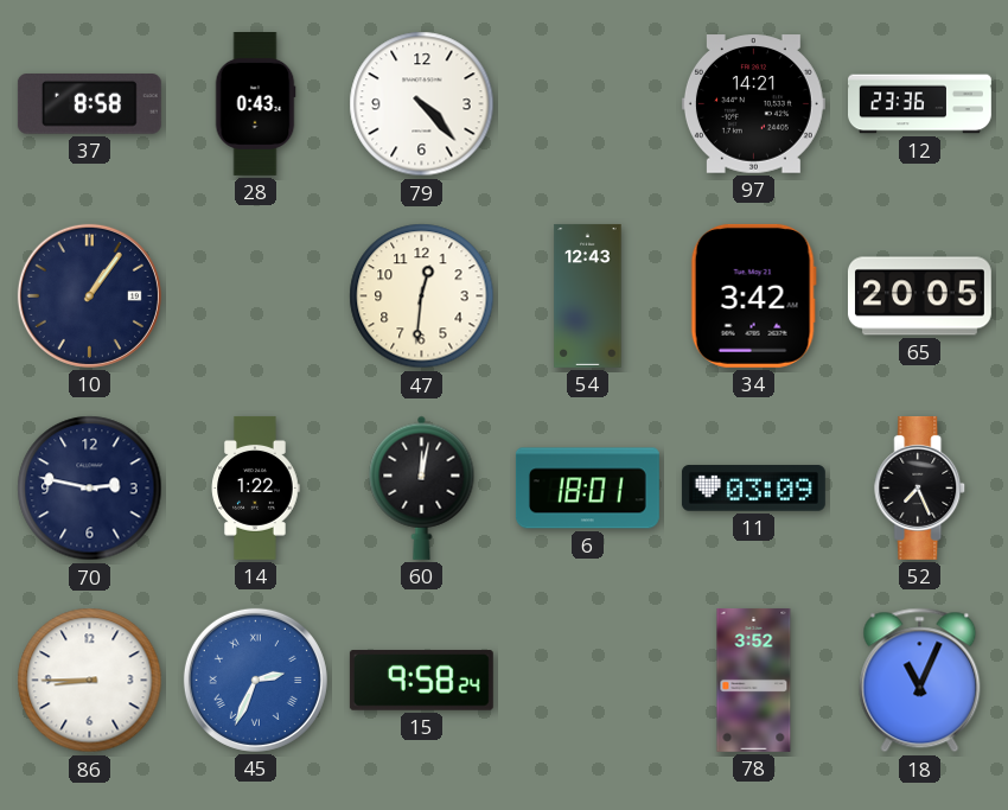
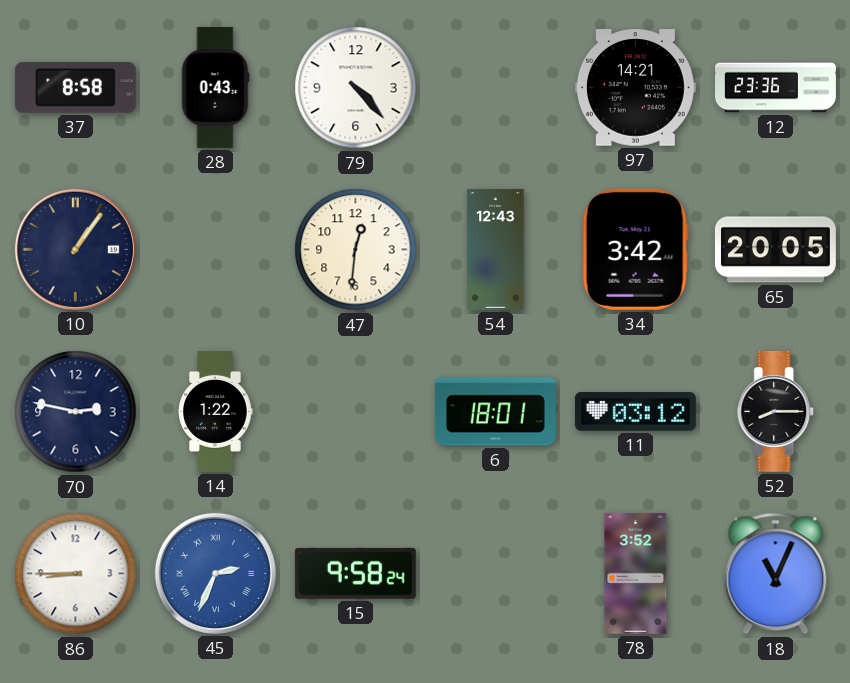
60: 12:02 -> none
11: 03:09 -> 03:12
52: 7:26 -> 8:15
